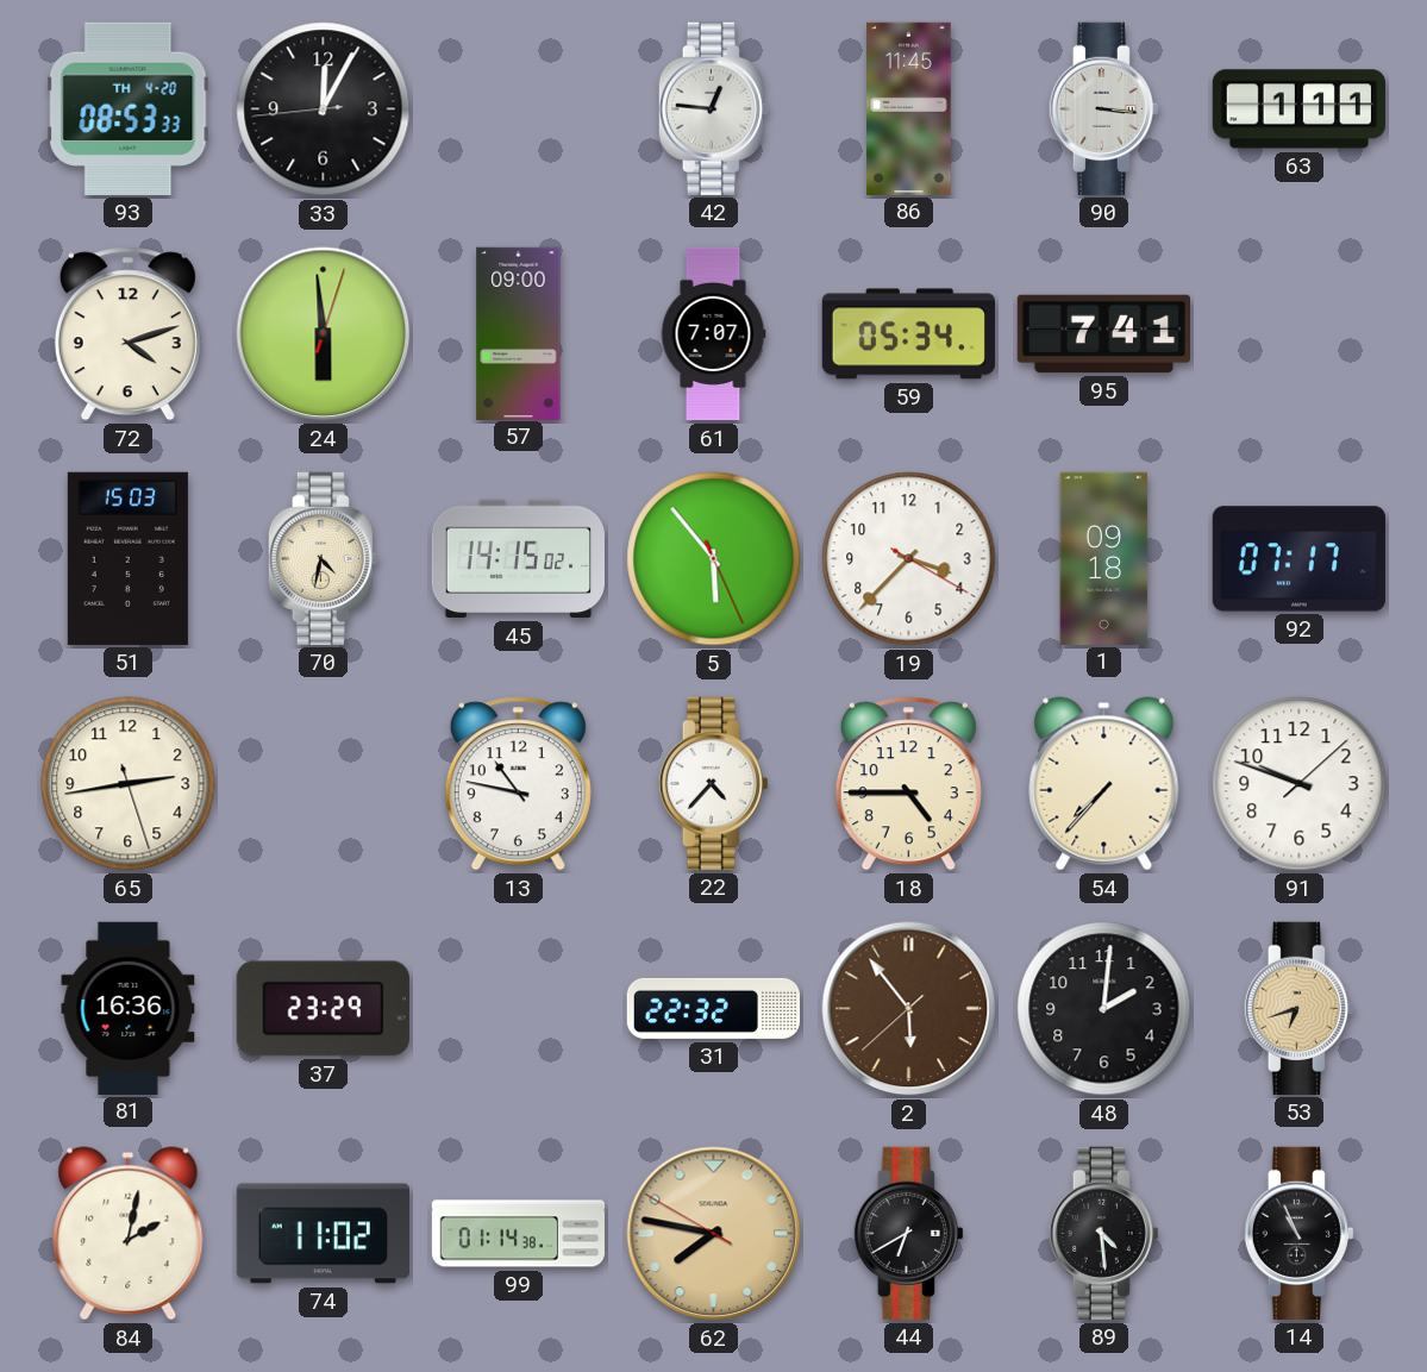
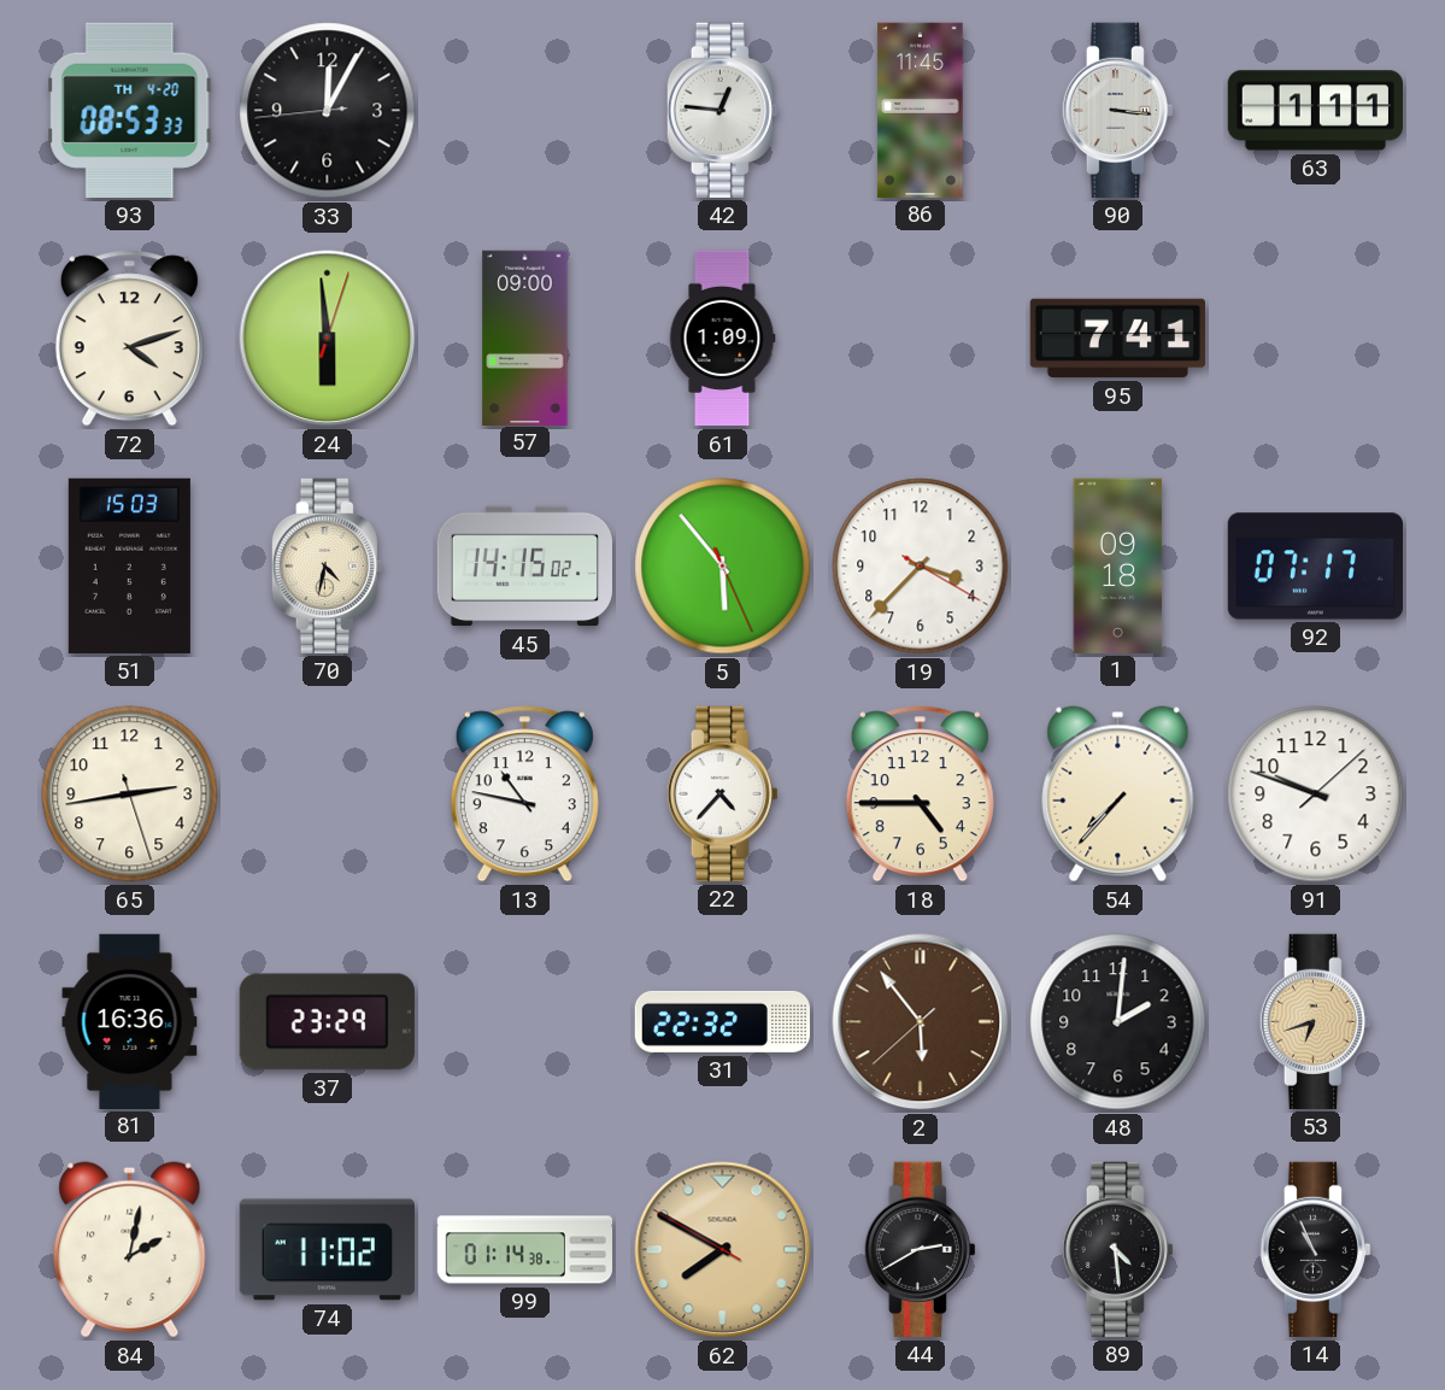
61: 7:07 -> 1:09
59: 05:34 -> none
62: 7:46 -> 7:49
44: 6:40 -> 2:40
